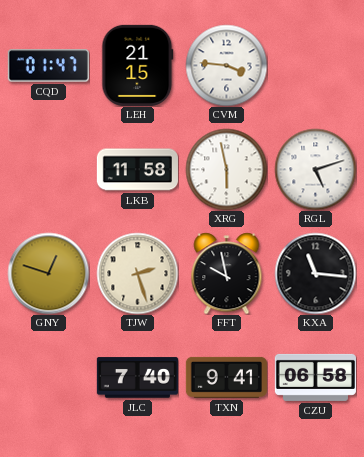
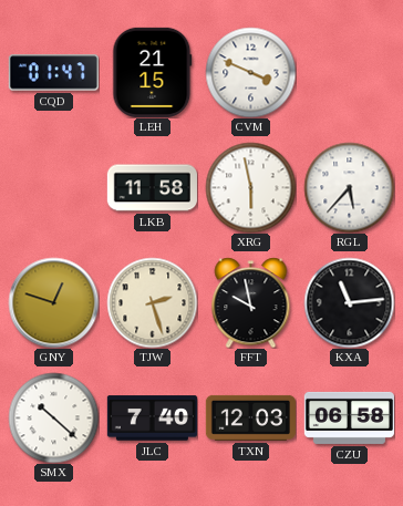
CVM: 3:46 -> 3:49
RGL: 5:12 -> 5:37
KXA: 11:16 -> 11:14
SMX: none -> 10:22
TXN: 9:41 -> 12:03
